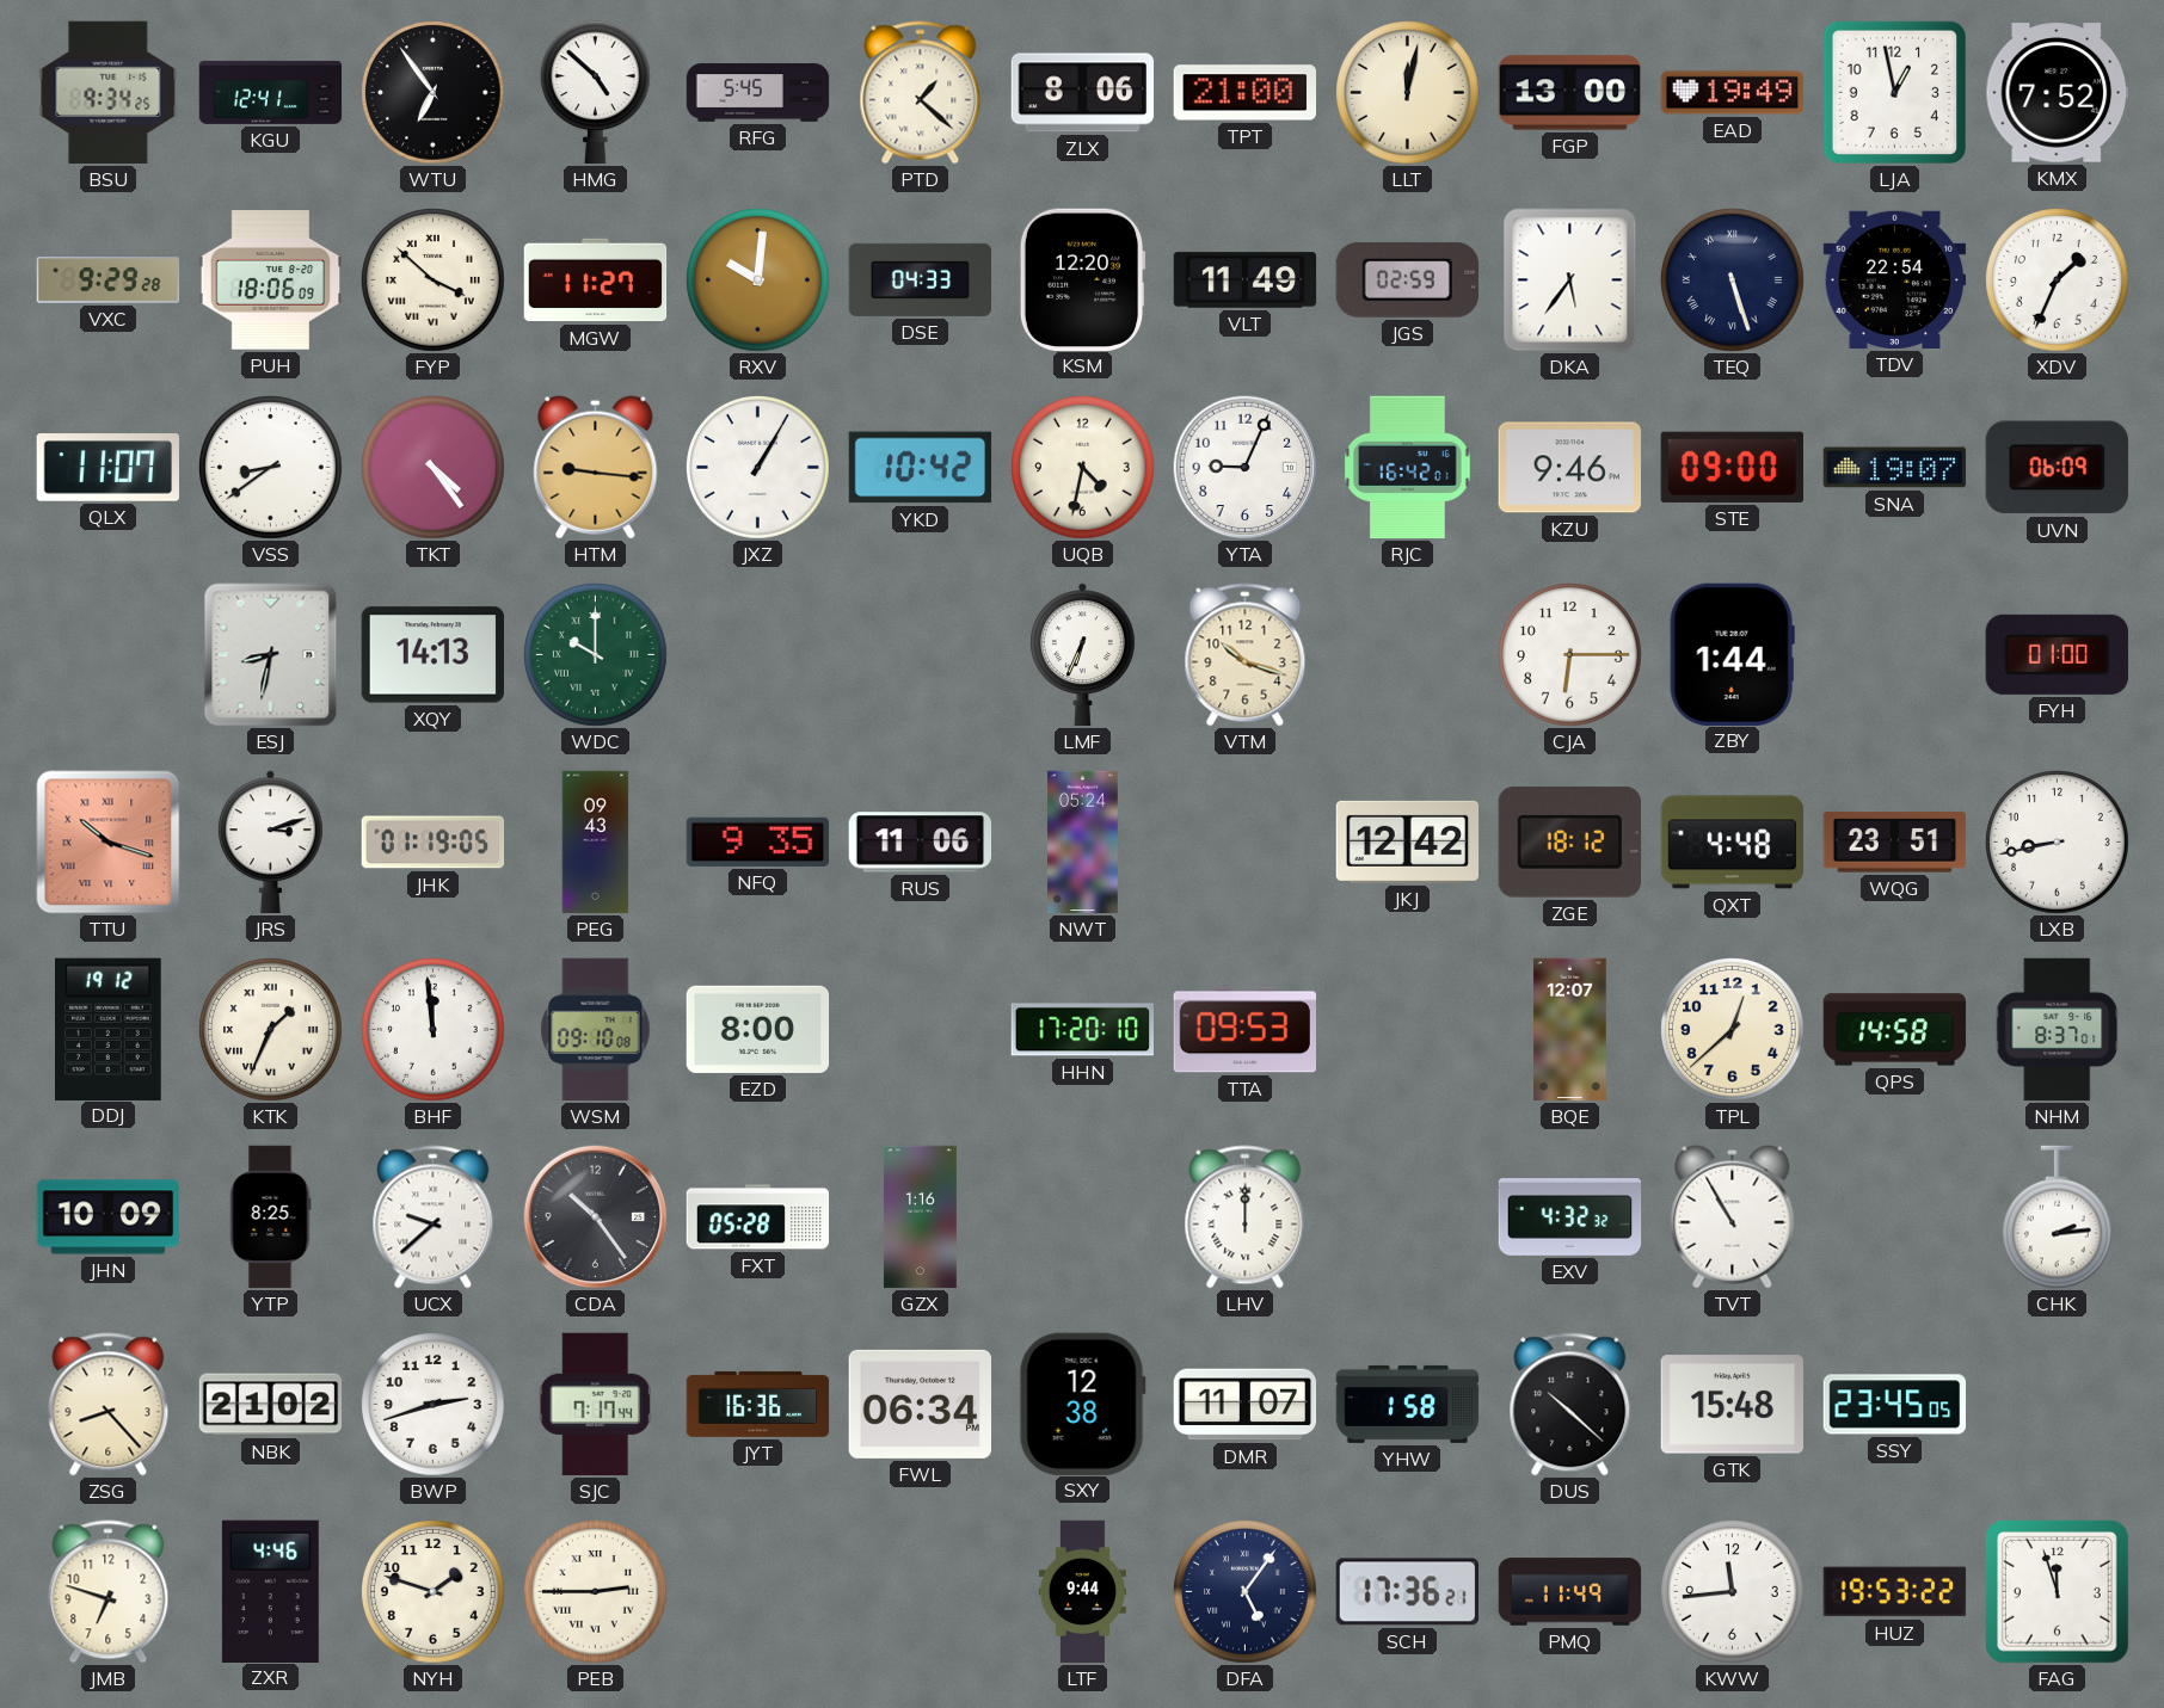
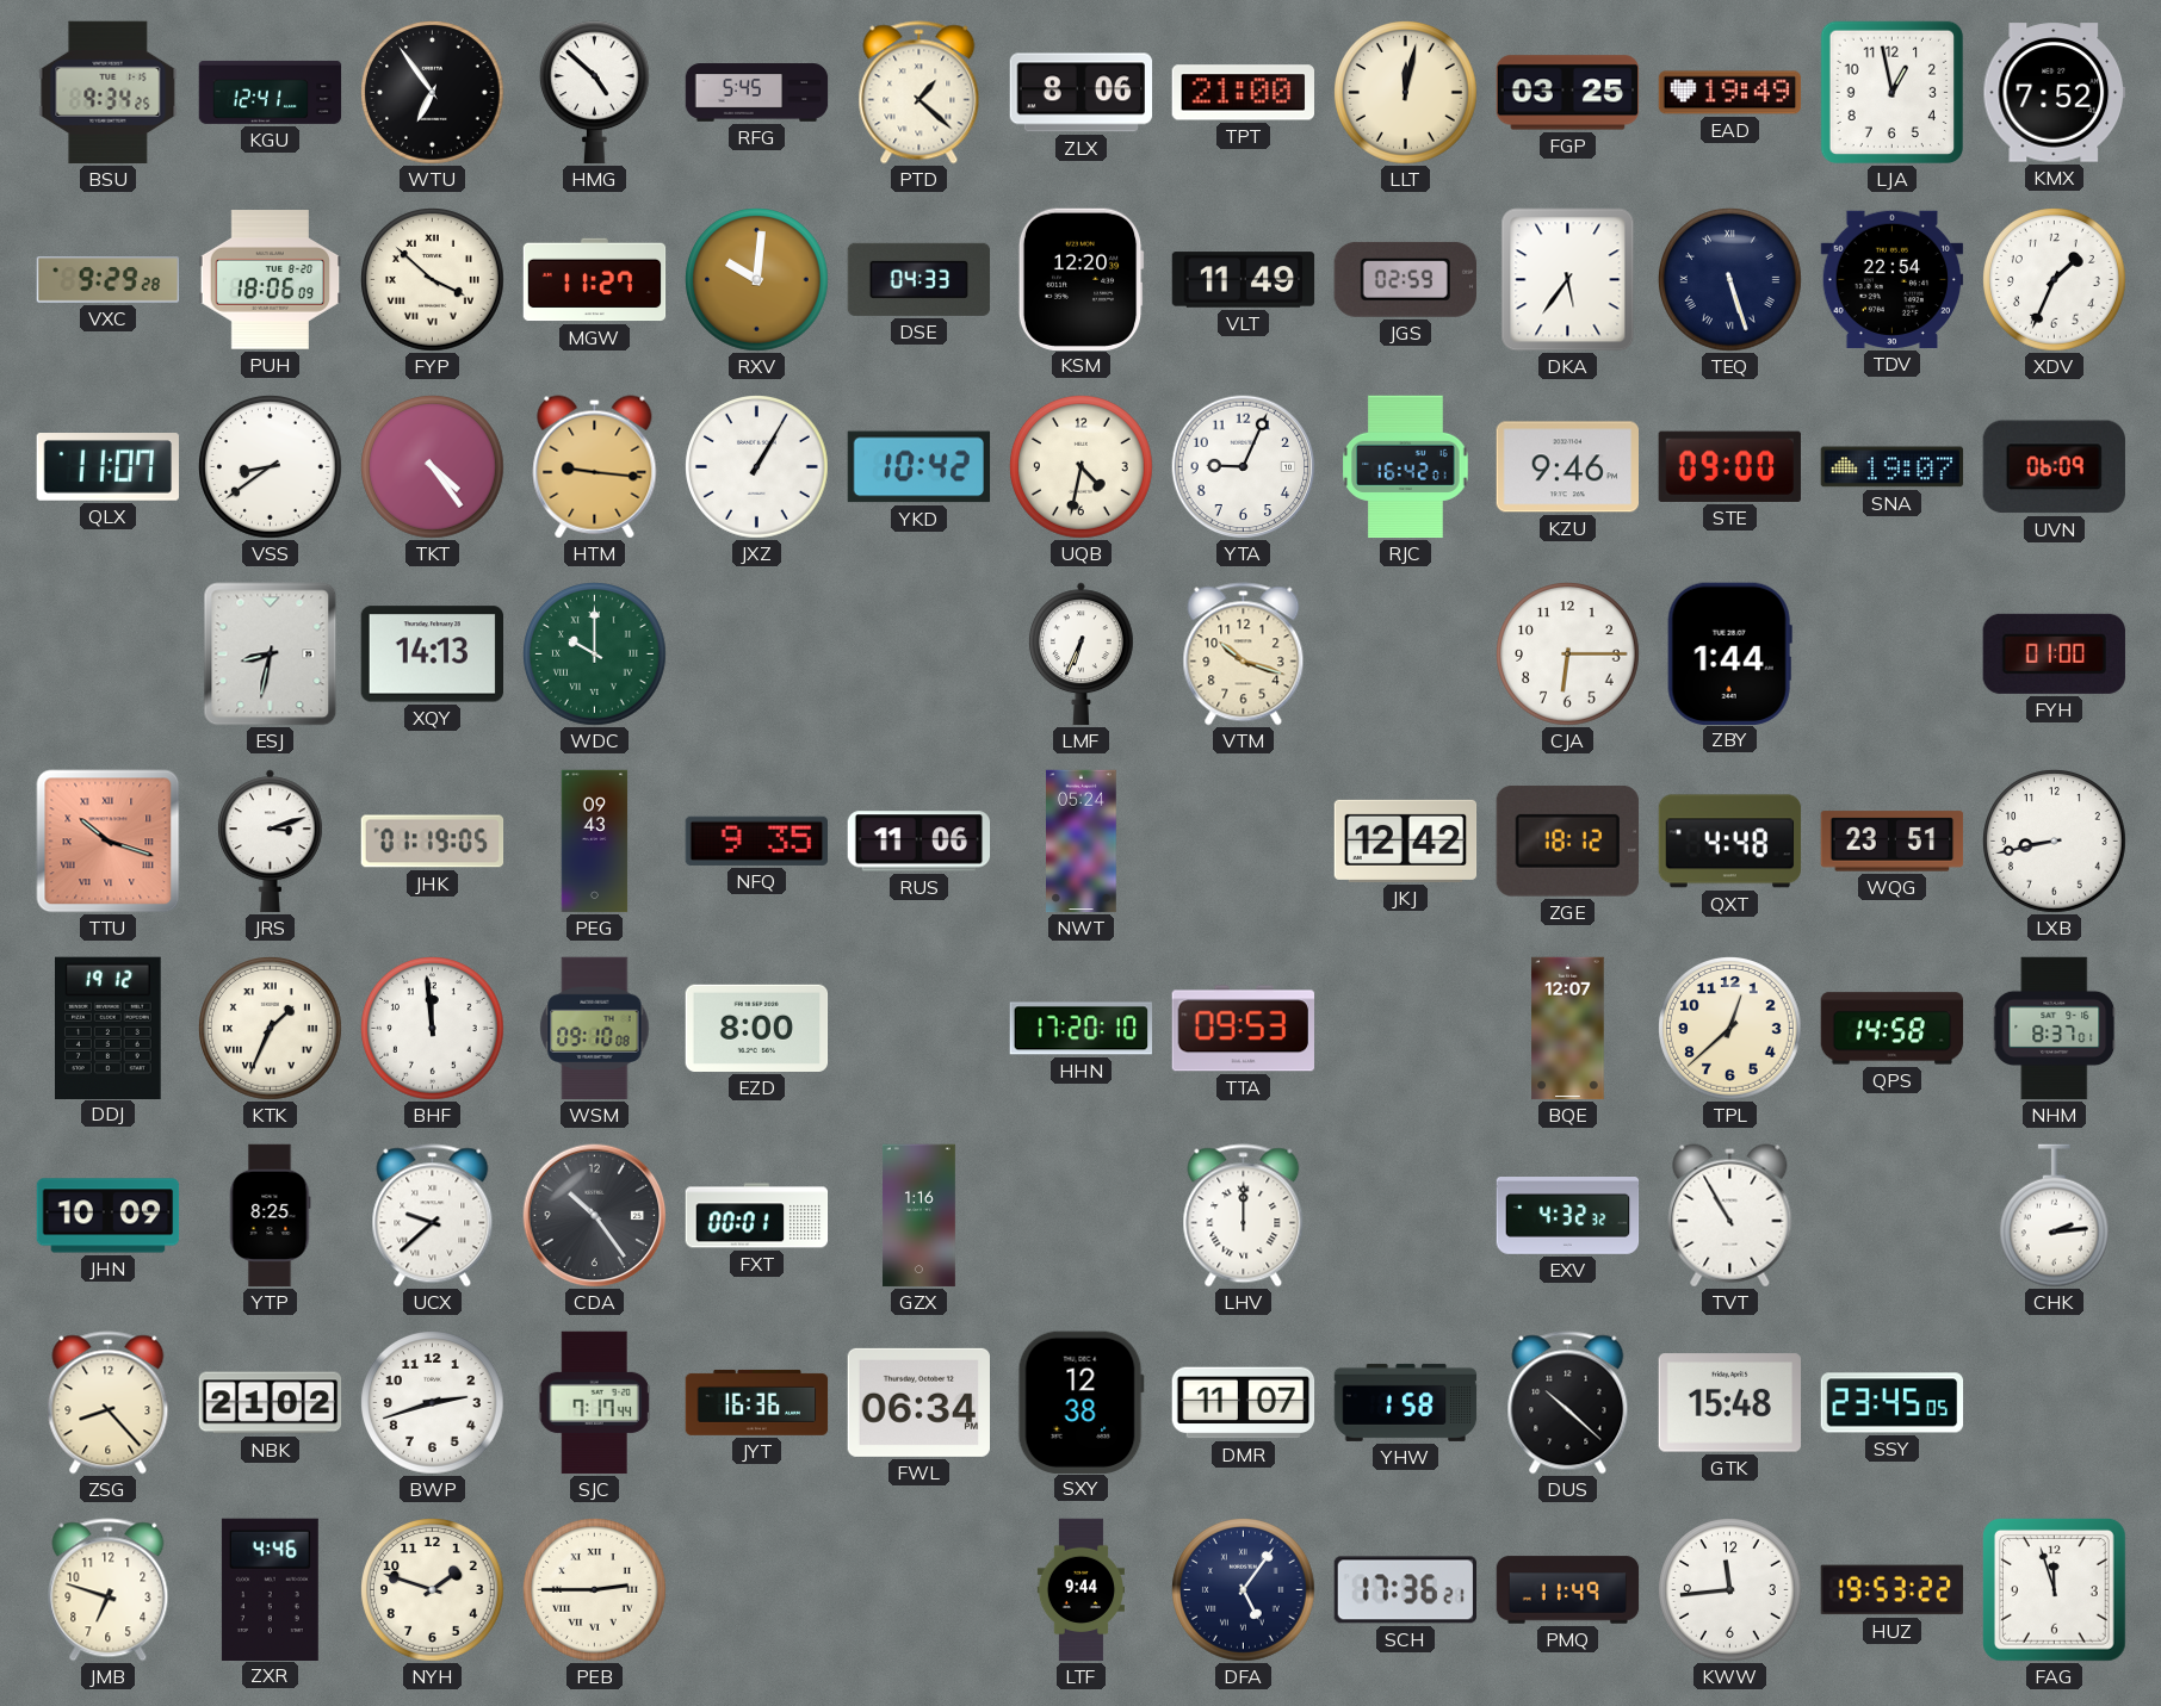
FGP: 13:00 -> 03:25
FXT: 05:28 -> 00:01
